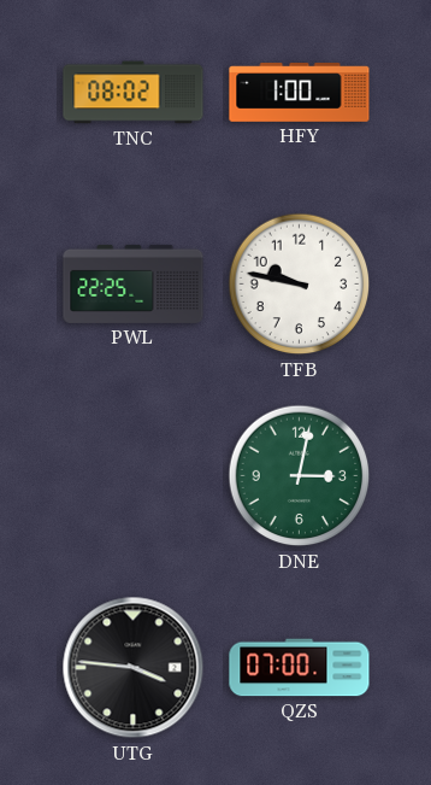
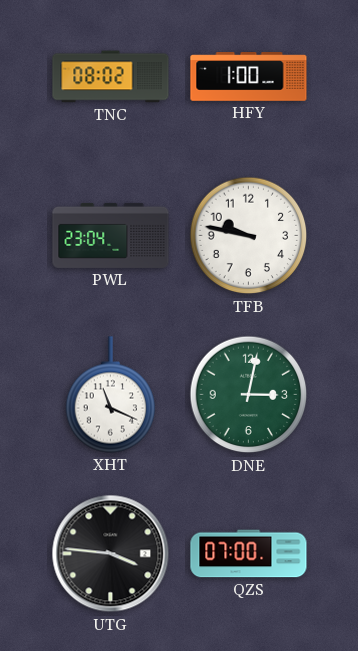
PWL: 22:25 -> 23:04
XHT: none -> 11:19
